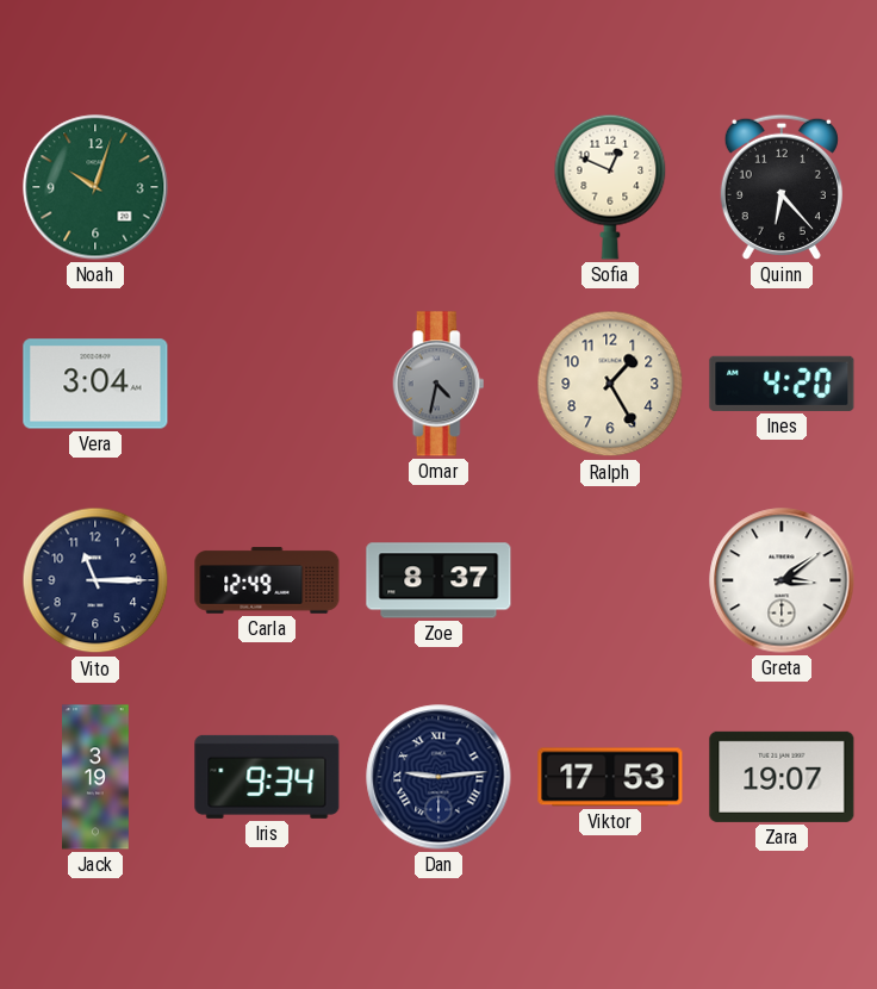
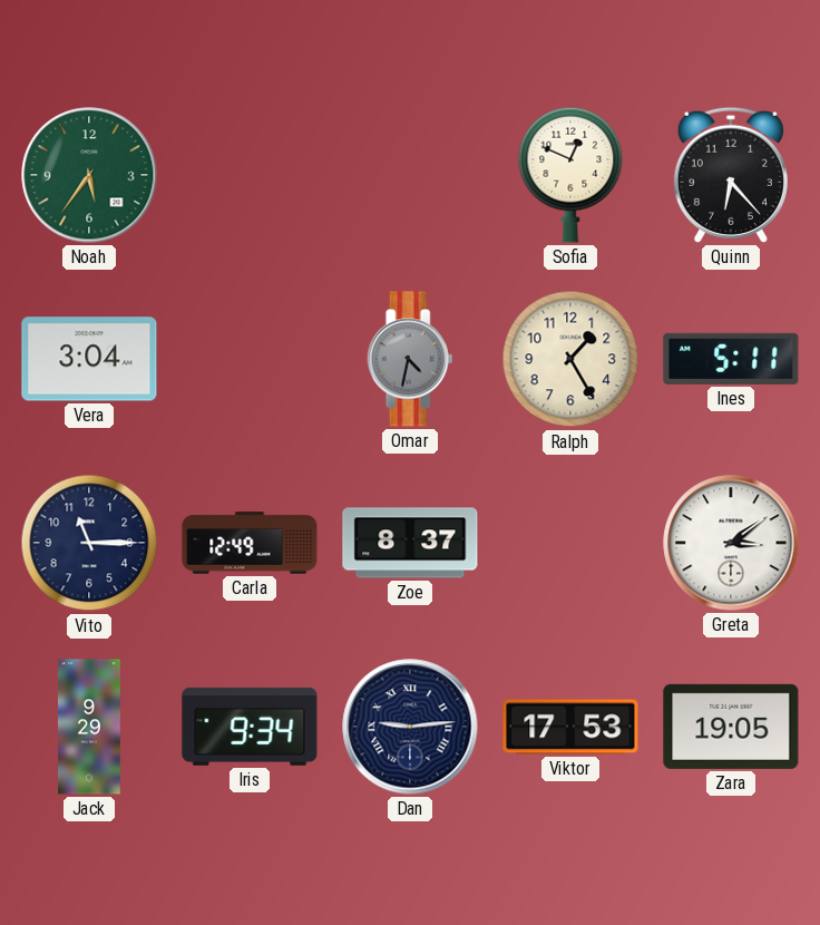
Noah: 10:03 -> 5:36
Ines: 4:20 -> 5:11
Jack: 3:19 -> 9:29
Zara: 19:07 -> 19:05
